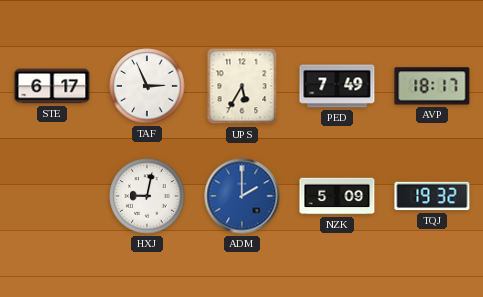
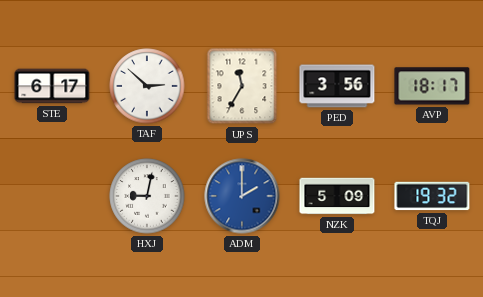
TAF: 2:56 -> 2:52
UPS: 5:35 -> 11:35
PED: 7:49 -> 3:56
